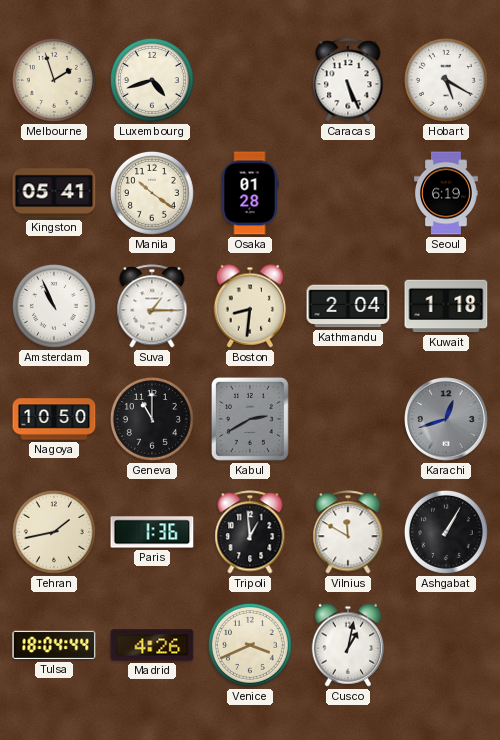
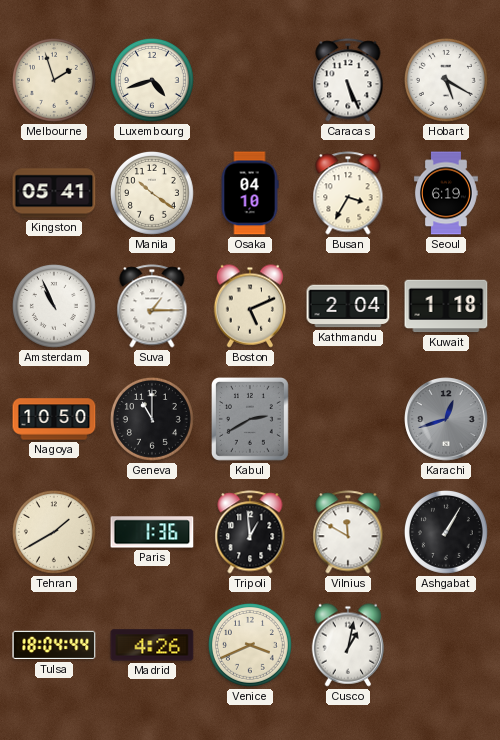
Osaka: 01:28 -> 04:10
Busan: none -> 3:35
Boston: 8:31 -> 5:11
Tehran: 1:43 -> 1:40
